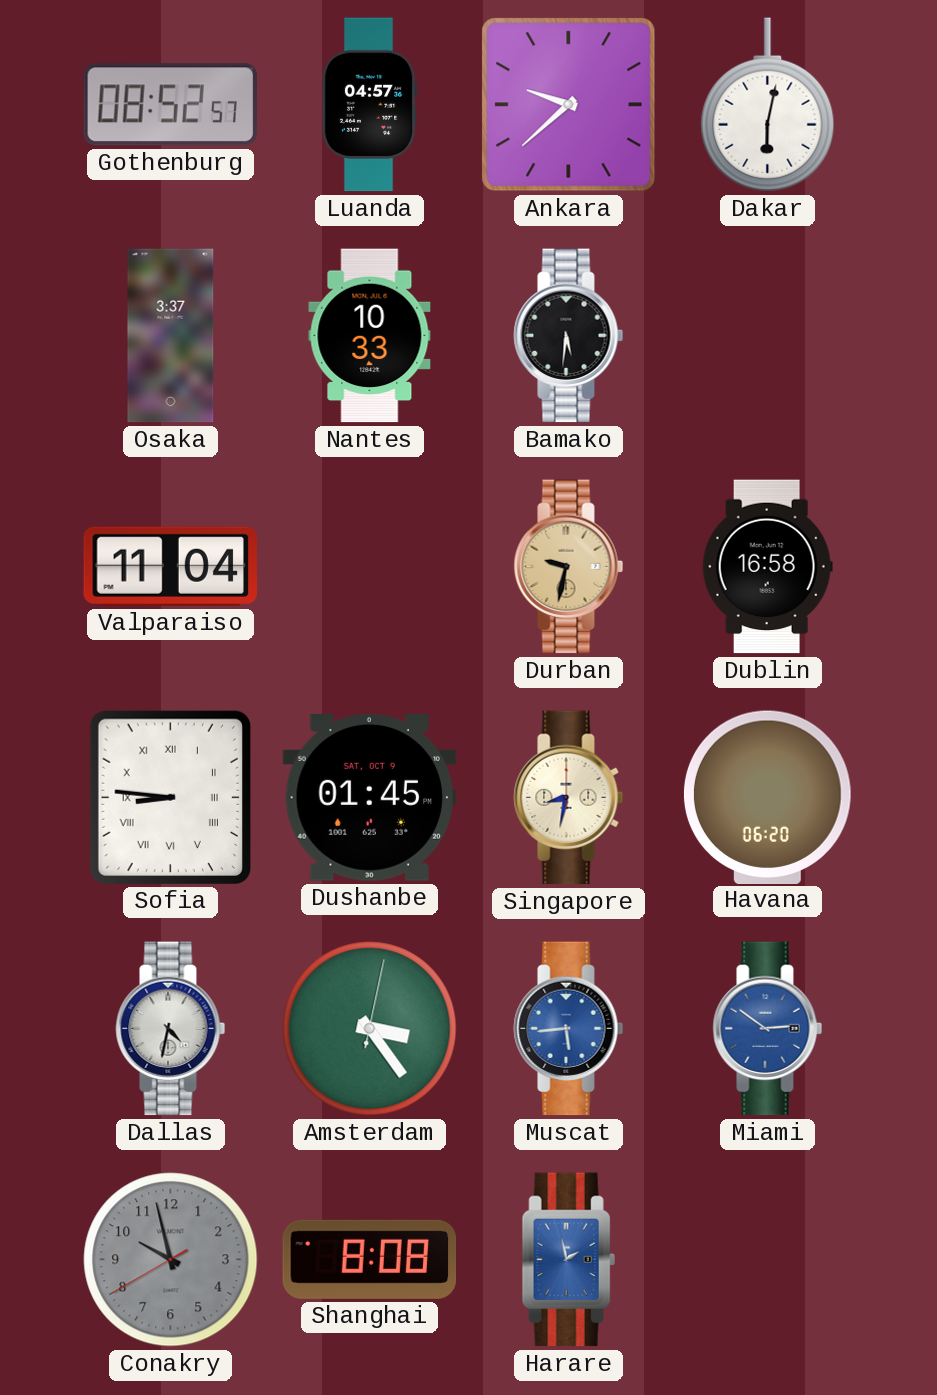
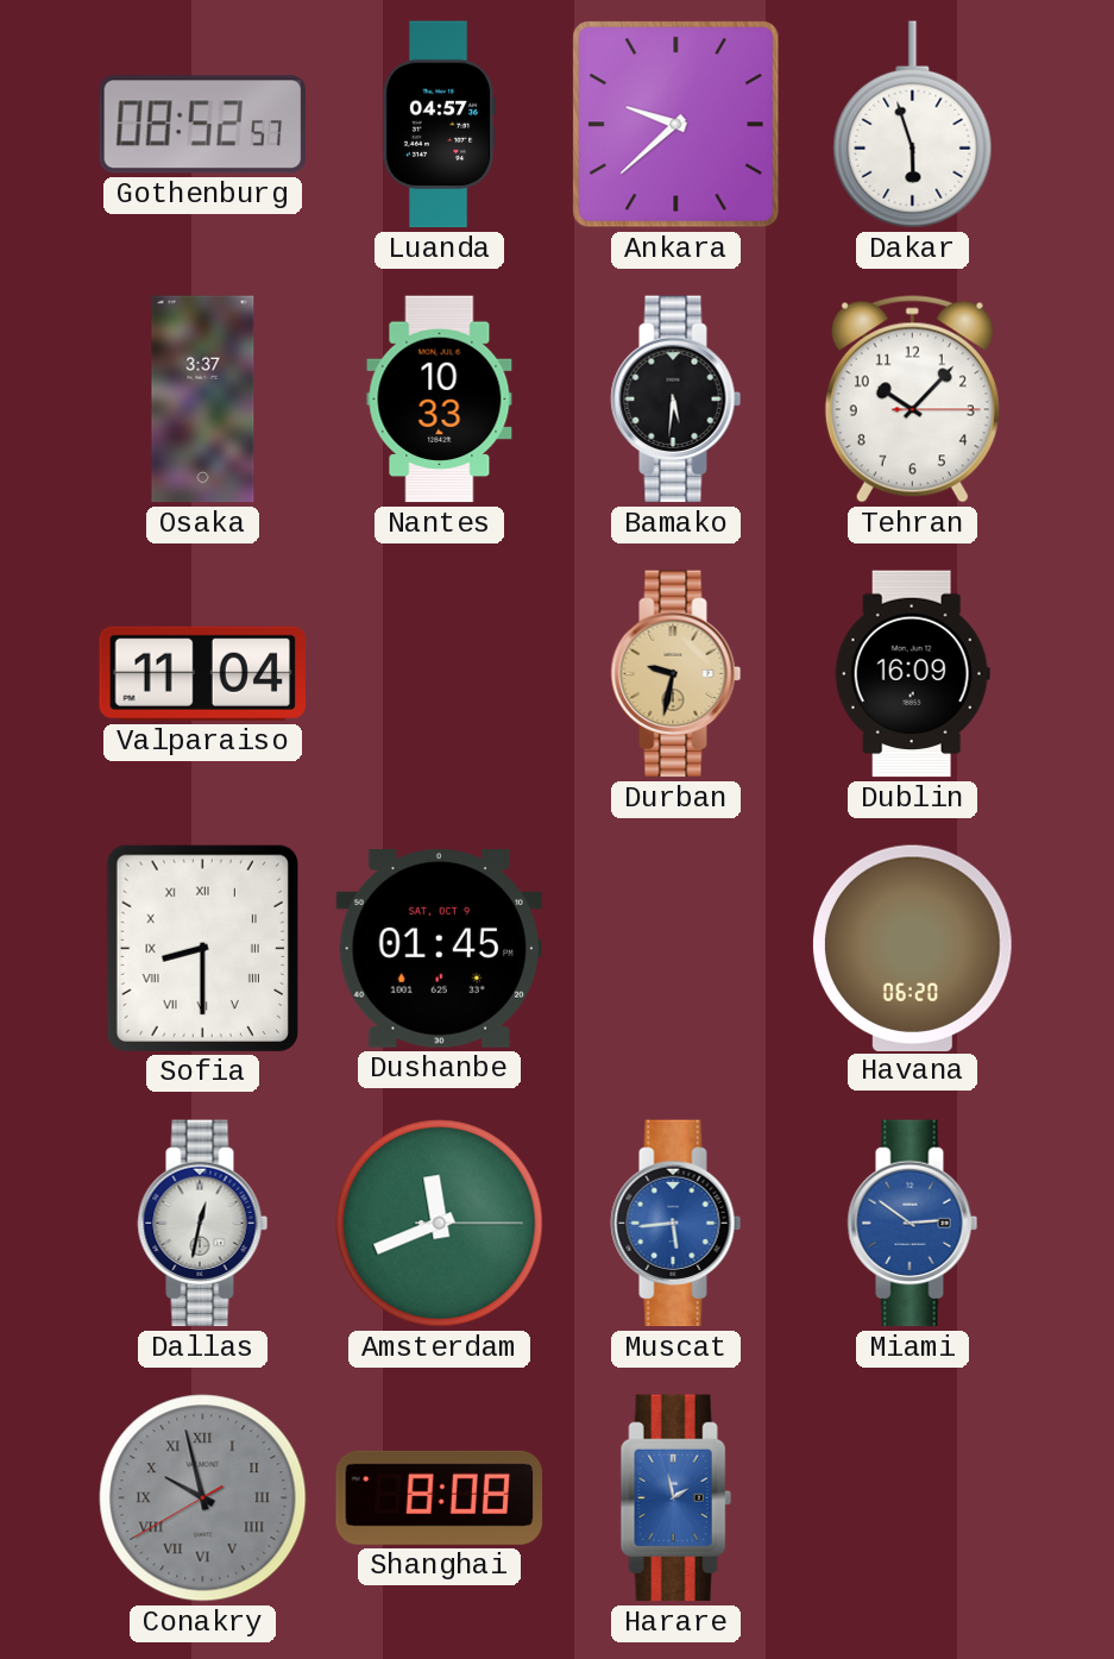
Dakar: 6:02 -> 5:57
Tehran: none -> 10:07
Dublin: 16:58 -> 16:09
Sofia: 8:46 -> 8:30
Singapore: 8:32 -> none
Dallas: 4:32 -> 12:32
Amsterdam: 3:24 -> 11:41
Conakry numerals: Arabic -> Roman
